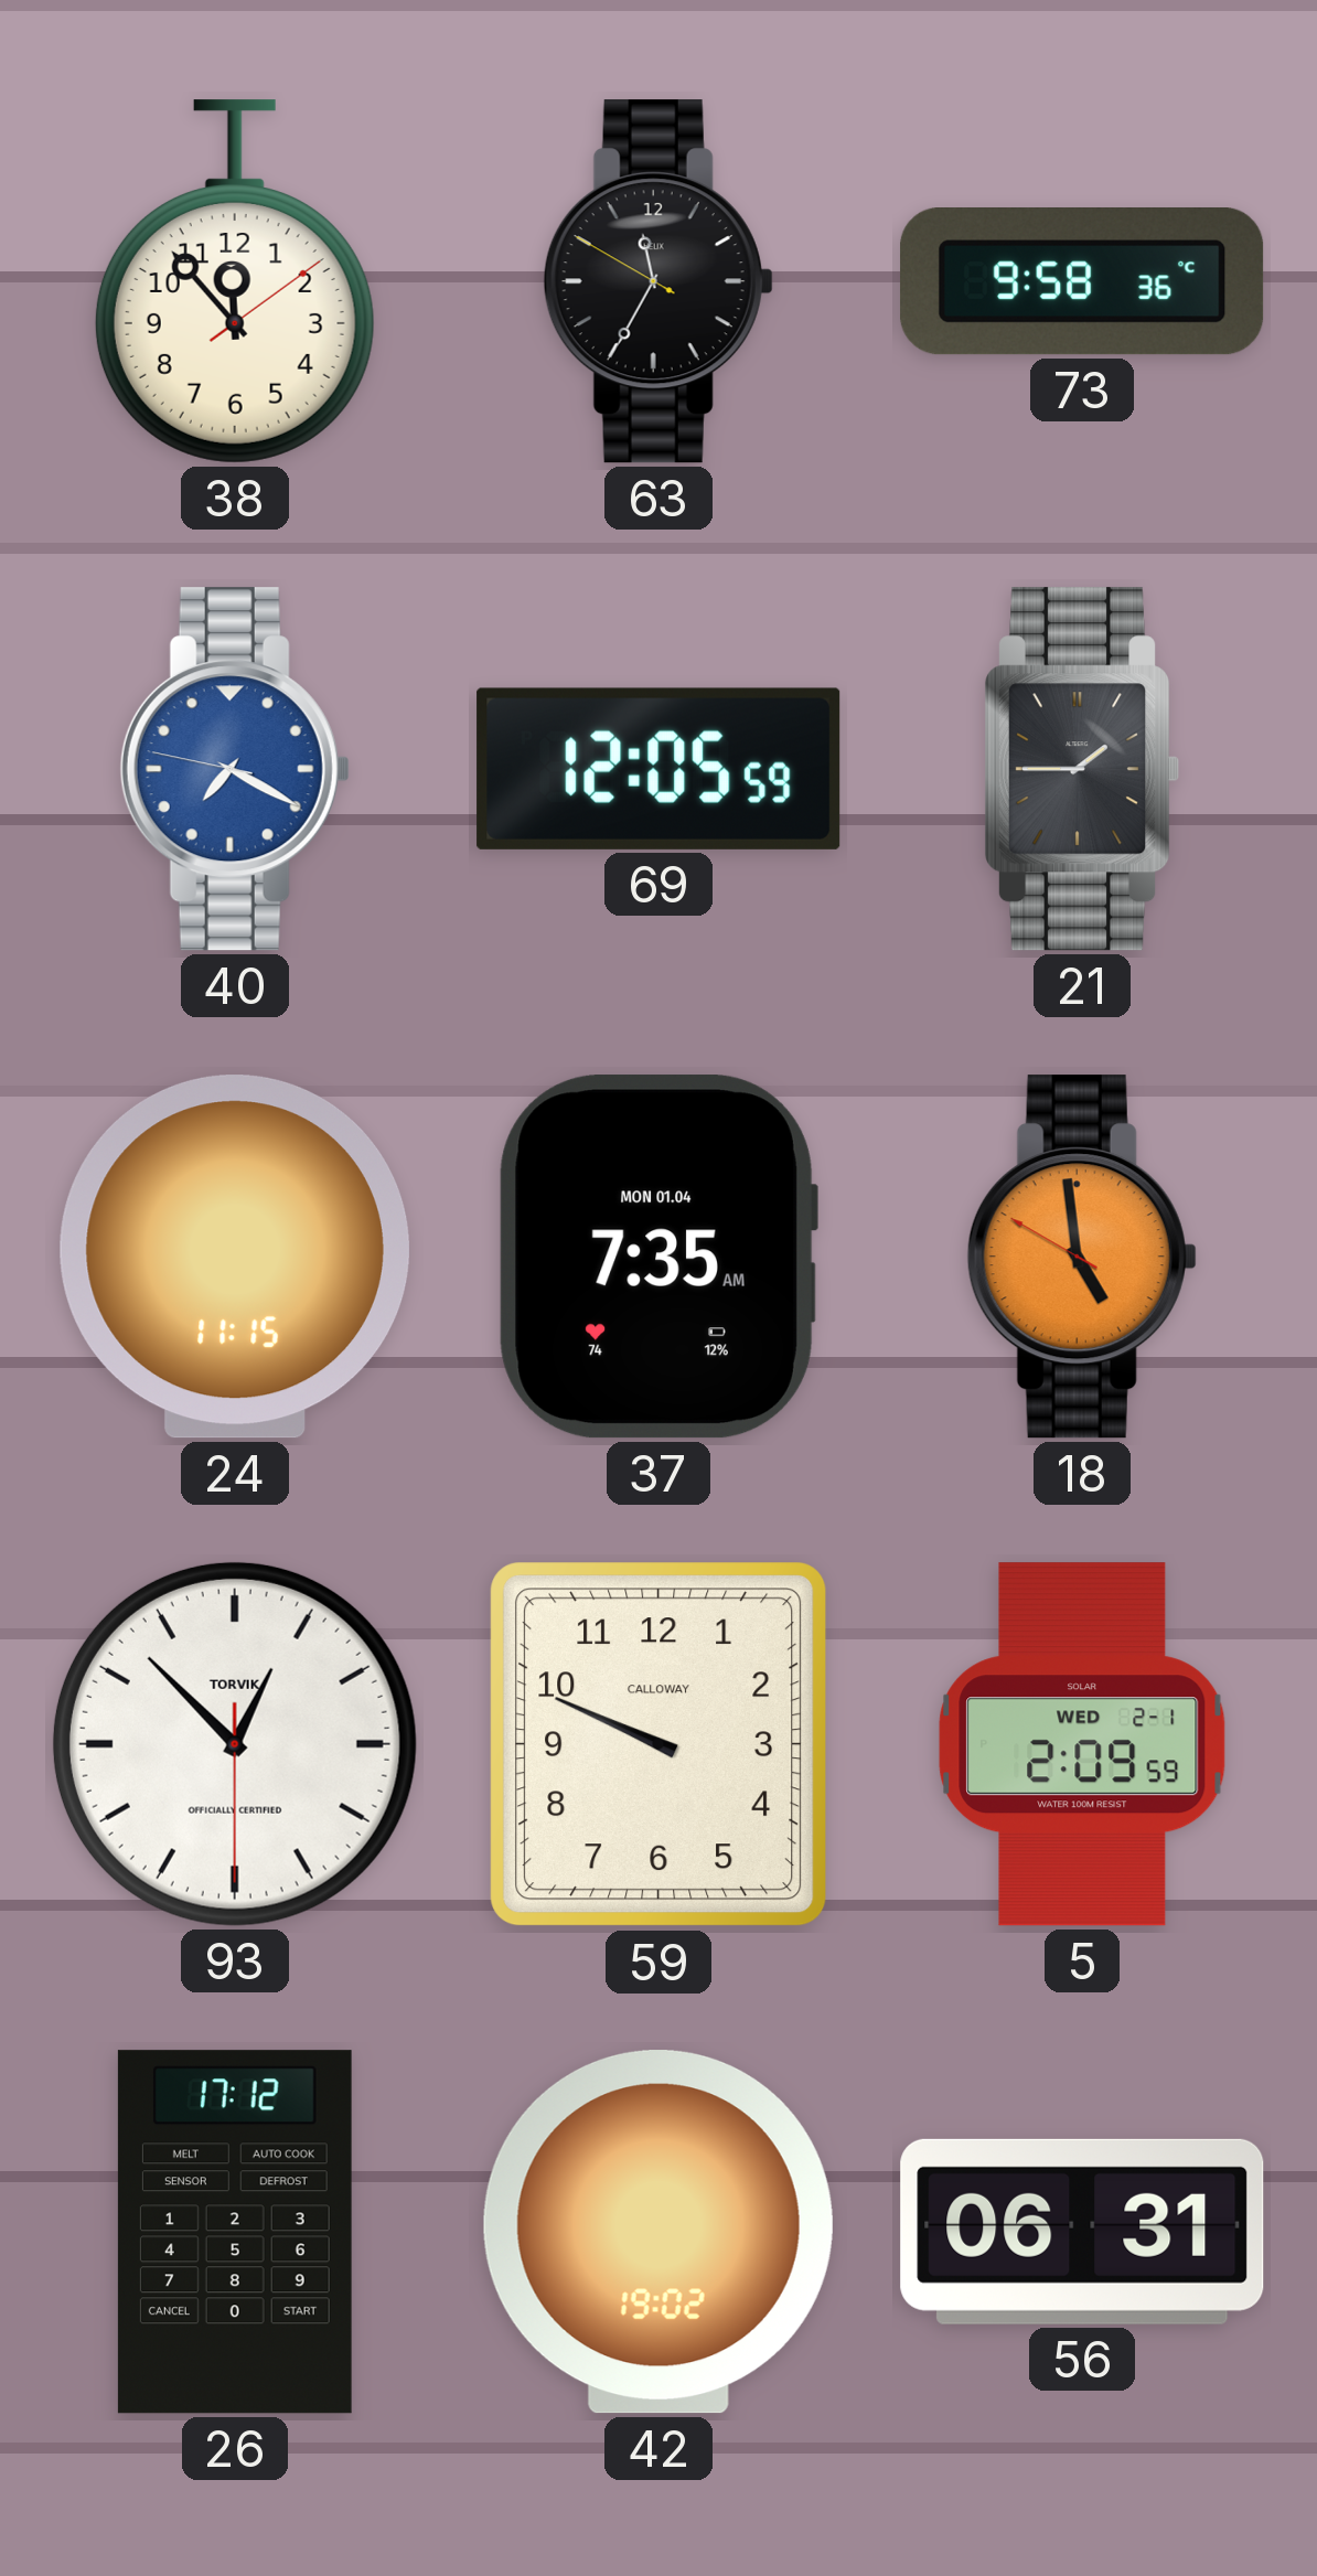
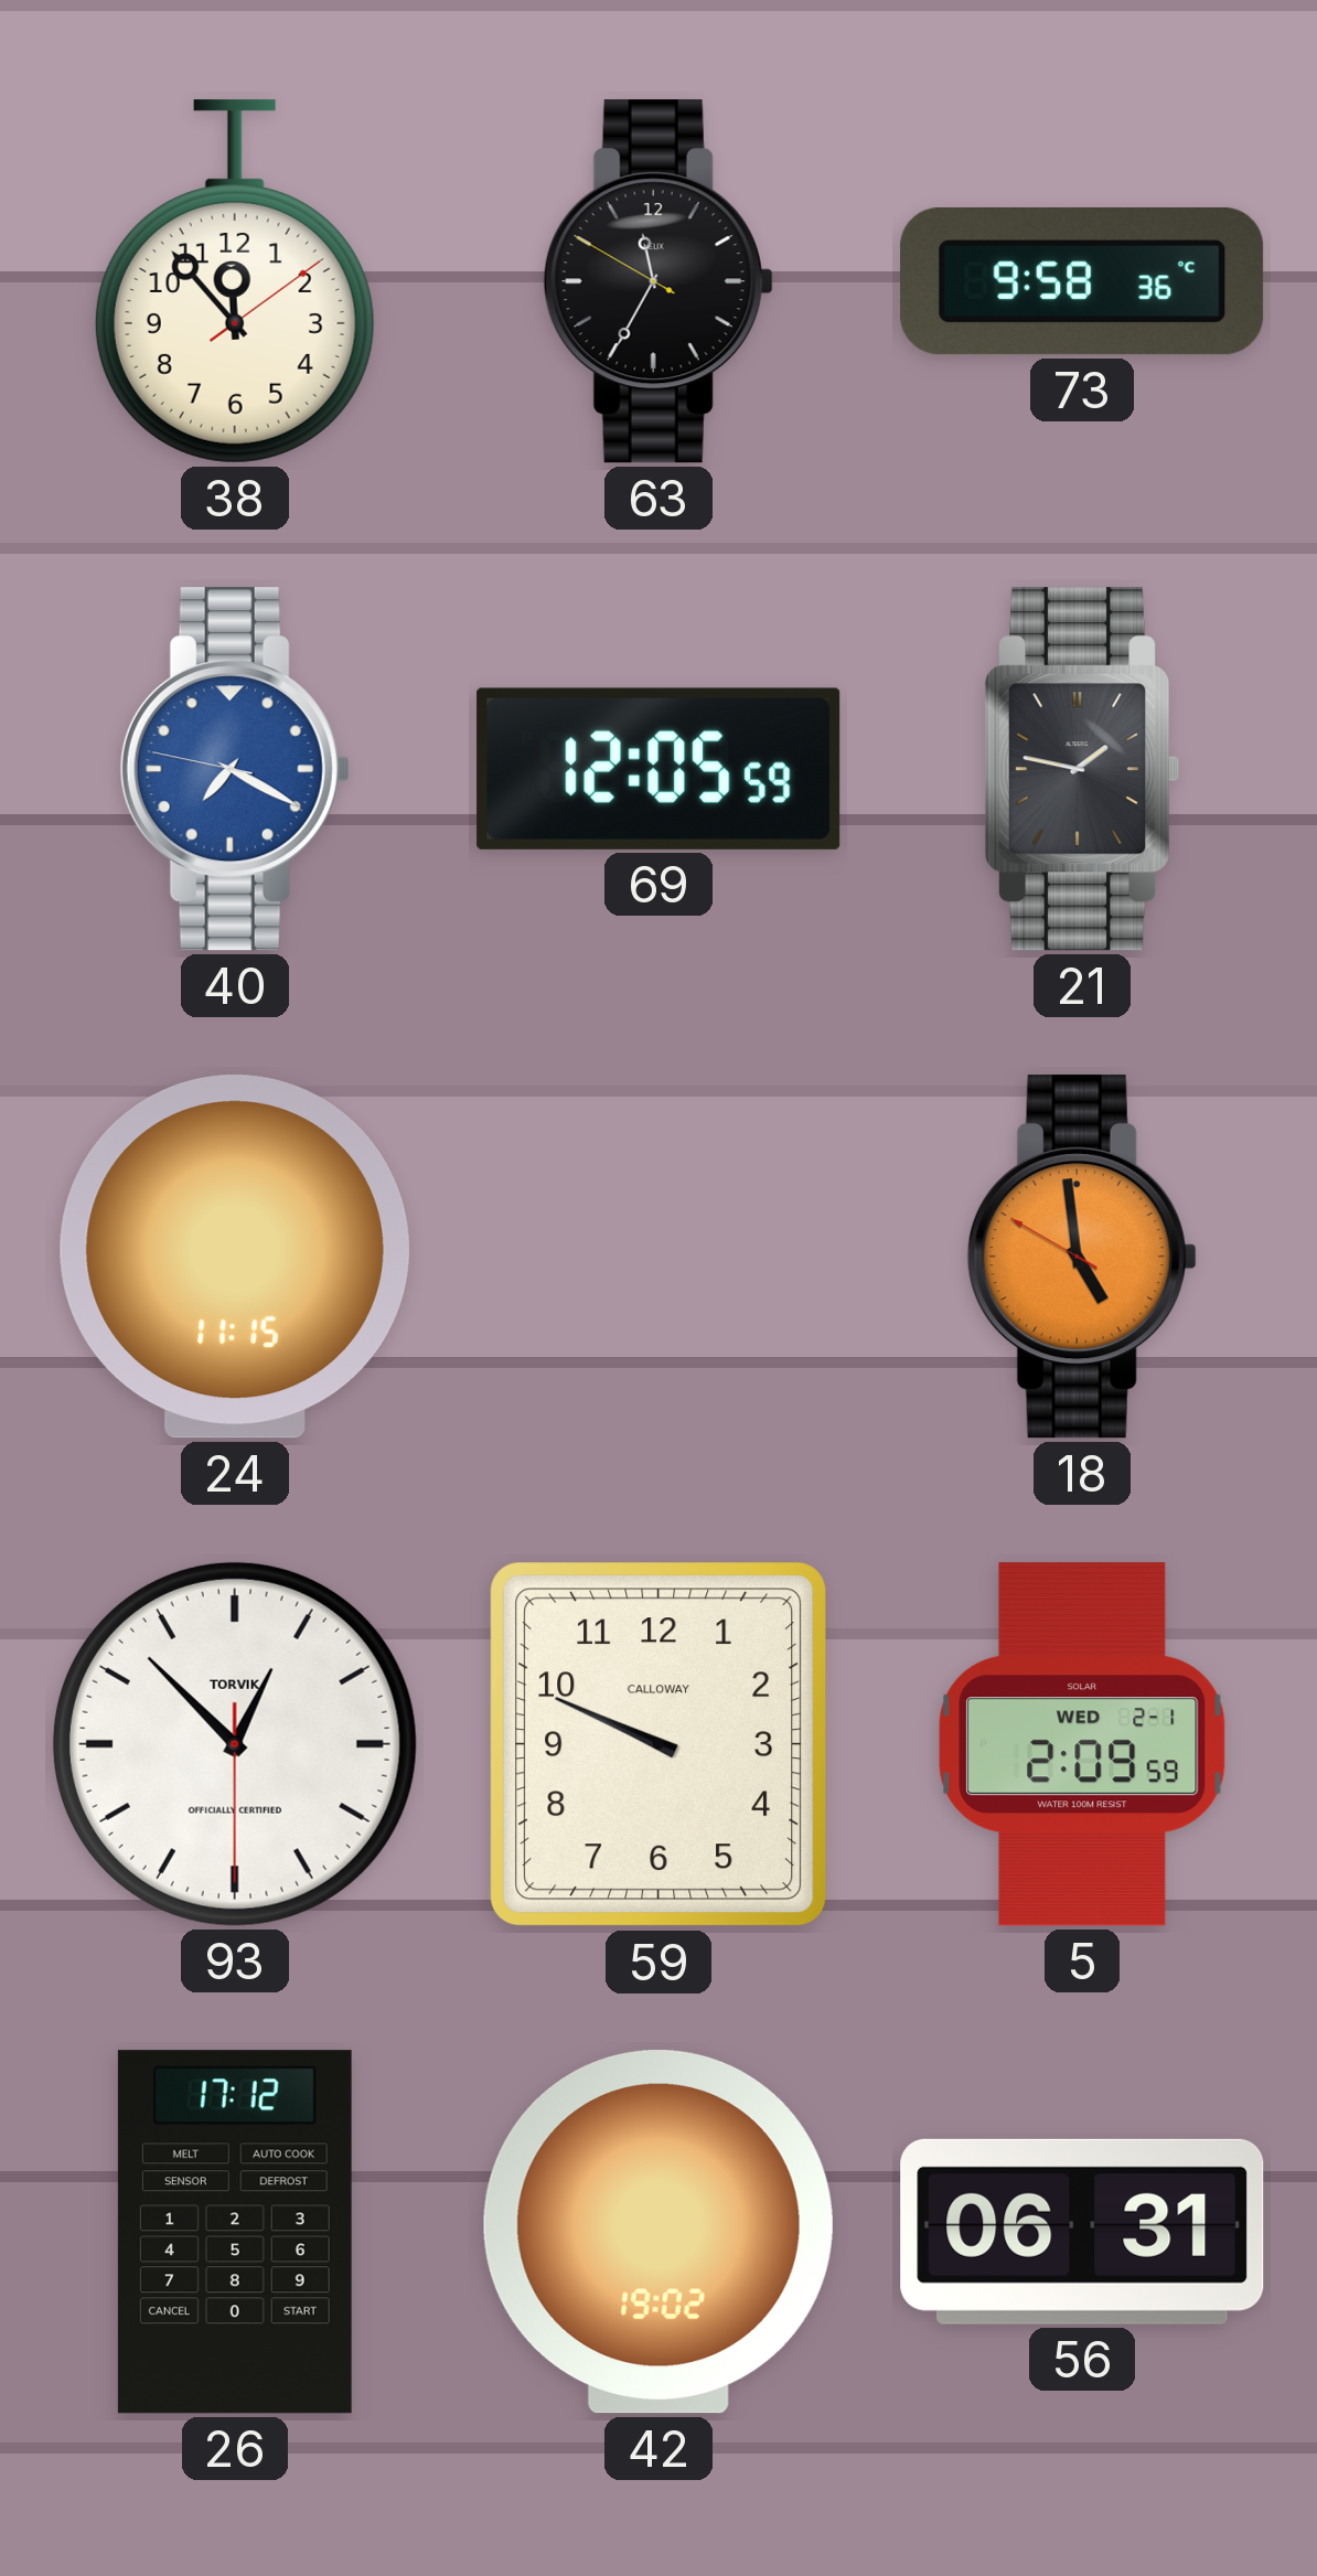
21: 1:45 -> 1:47
37: 7:35 -> none
